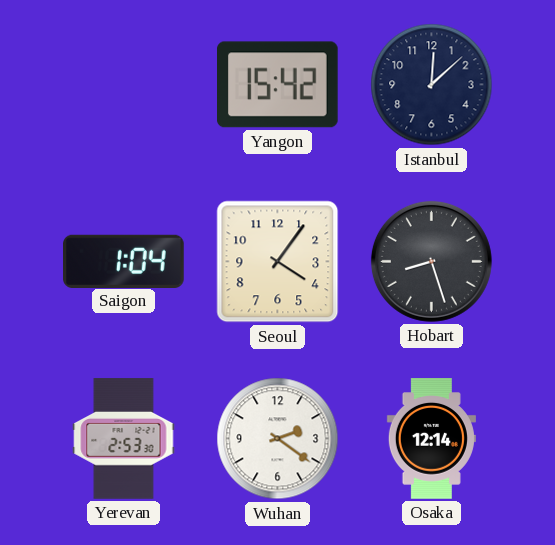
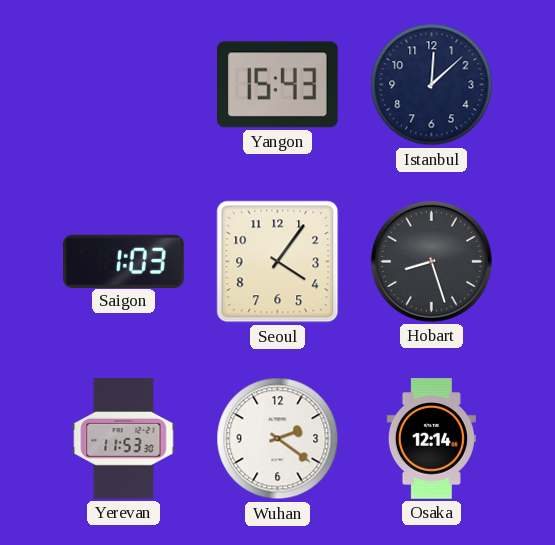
Yangon: 15:42 -> 15:43
Saigon: 1:04 -> 1:03
Yerevan: 2:53 -> 11:53
